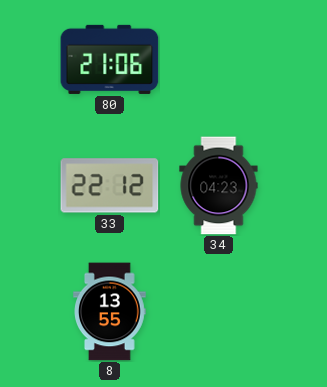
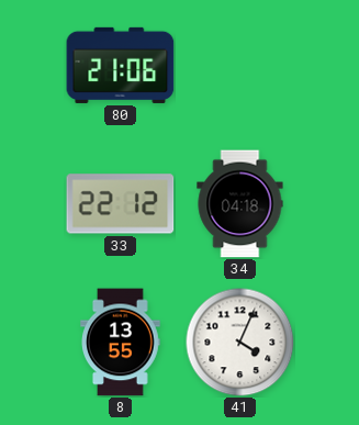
34: 04:23 -> 04:18
41: none -> 4:04
